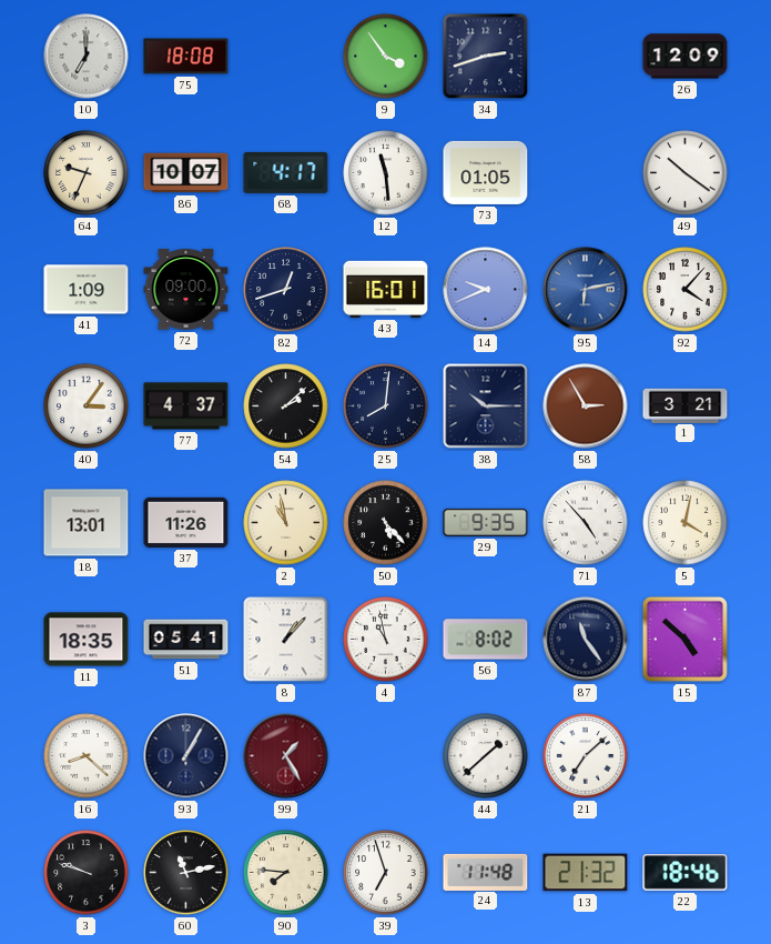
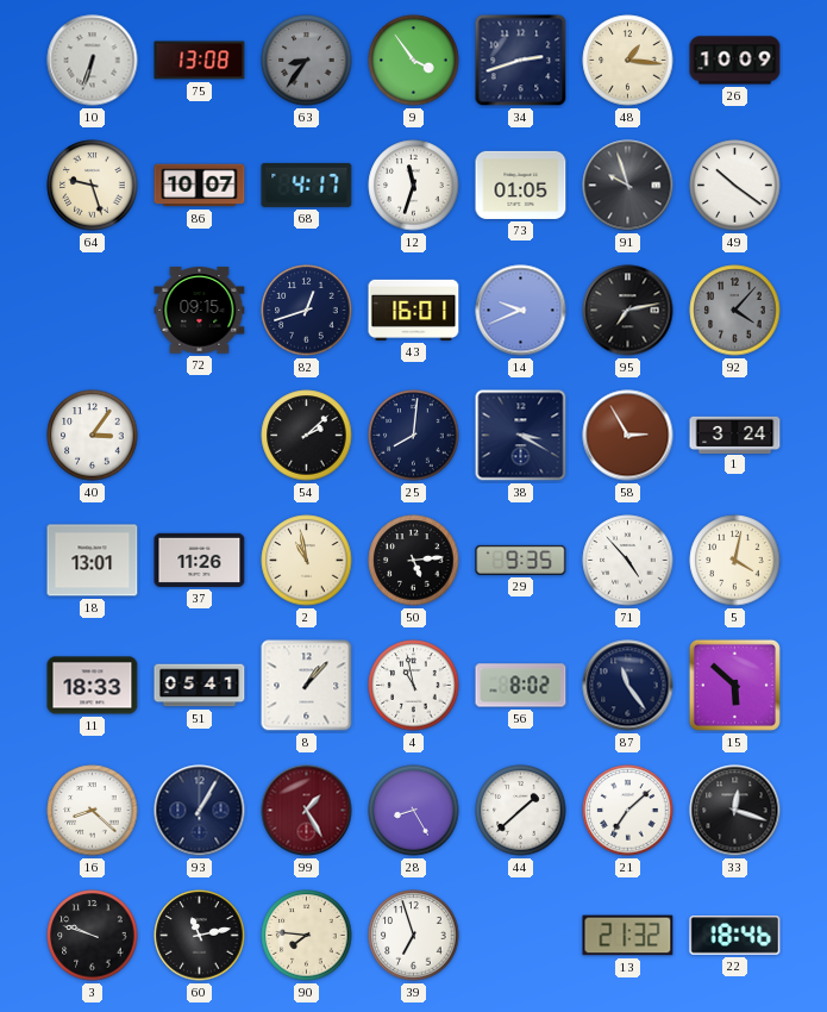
10: 7:00 -> 6:33
75: 18:08 -> 13:08
63: none -> 8:36
48: none -> 1:16
26: 12:09 -> 10:09
64: 9:34 -> 9:27
12: 11:29 -> 11:33
91: none -> 9:57
41: 1:09 -> none
72: 09:00 -> 09:15
95: 6:13 -> 7:13
95 dial: blue -> black
92 dial: white -> grey
77: 4:37 -> none
38: 10:15 -> 3:20
1: 3:21 -> 3:24
50: 5:23 -> 5:14
11: 18:35 -> 18:33
15: 4:52 -> 5:52
28: none -> 8:25
33: none -> 12:18
24: 11:48 -> none
